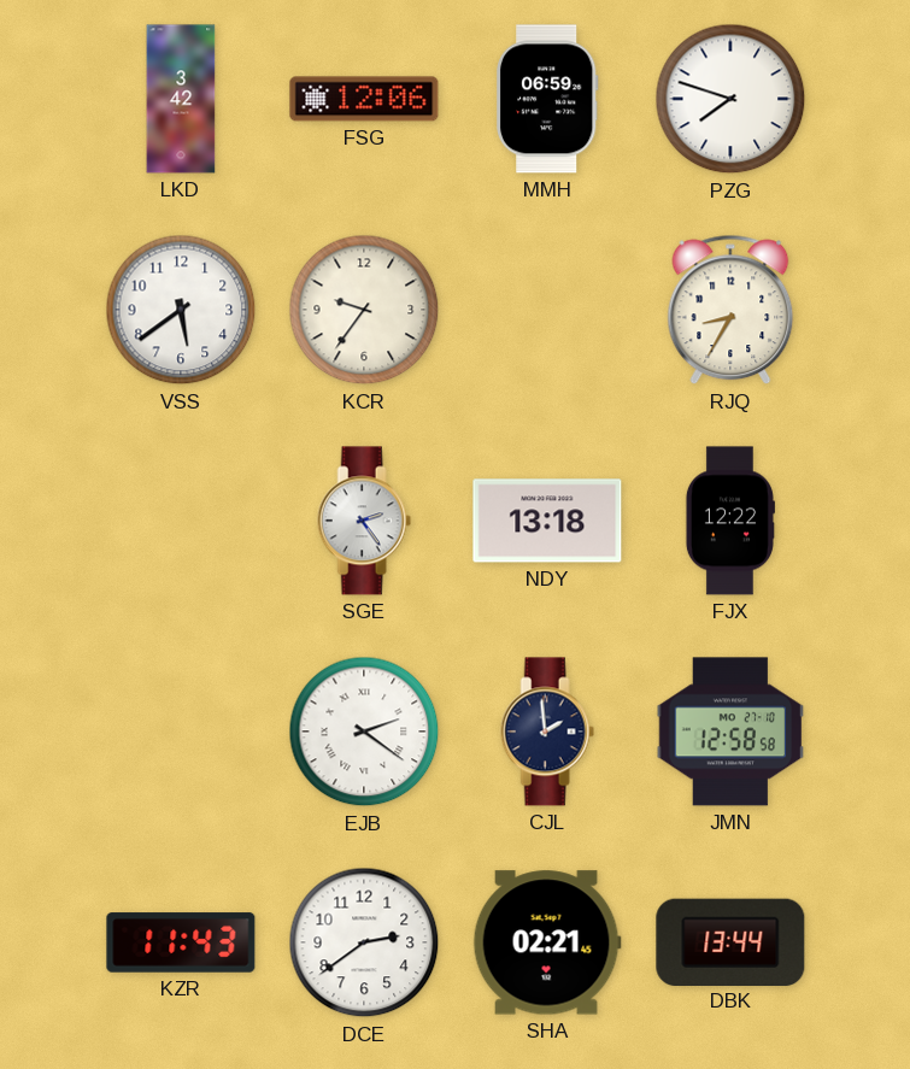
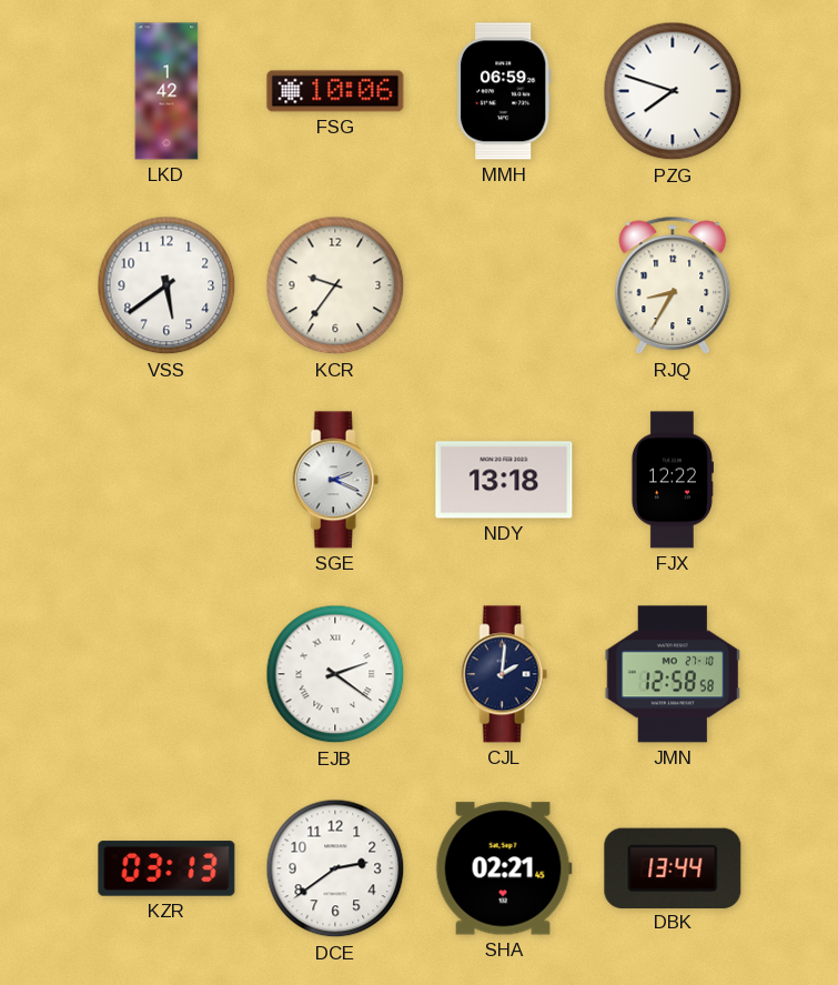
LKD: 3:42 -> 1:42
FSG: 12:06 -> 10:06
SGE: 2:24 -> 2:19
CJL: 1:59 -> 2:01
KZR: 11:43 -> 03:13
